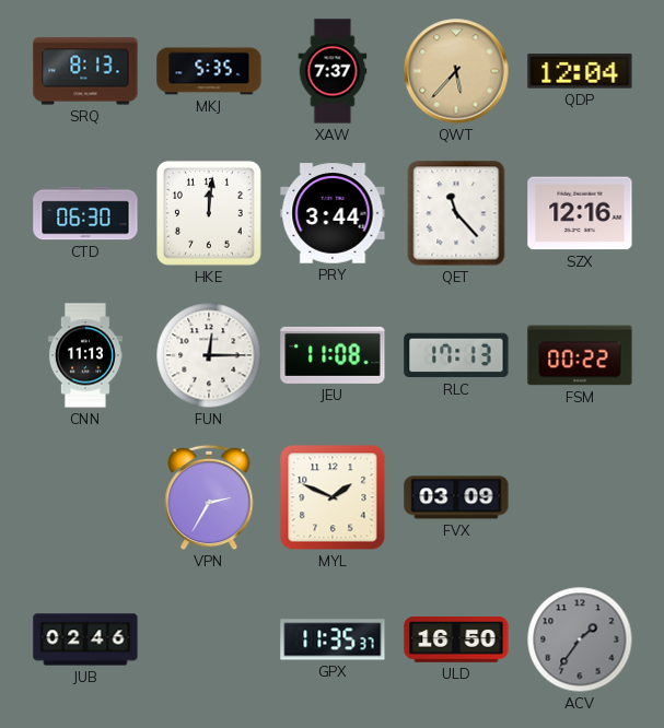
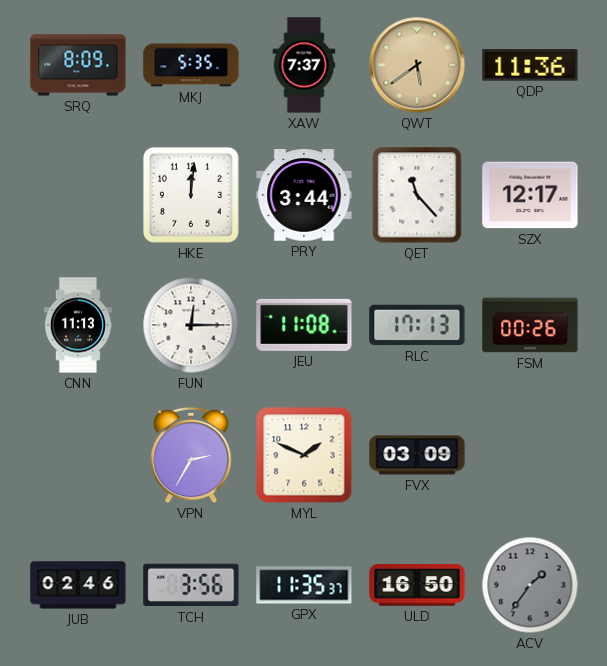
SRQ: 8:13 -> 8:09
QWT: 5:37 -> 5:39
QDP: 12:04 -> 11:36
CTD: 06:30 -> none
SZX: 12:16 -> 12:17
FSM: 00:22 -> 00:26
TCH: none -> 3:56
